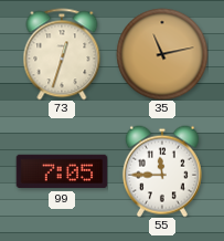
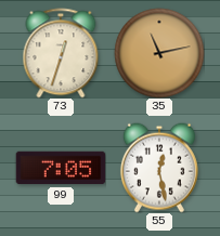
55: 11:45 -> 12:28
